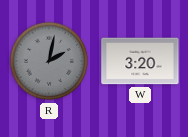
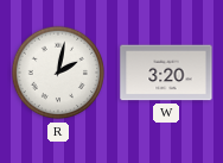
R dial: grey -> white
